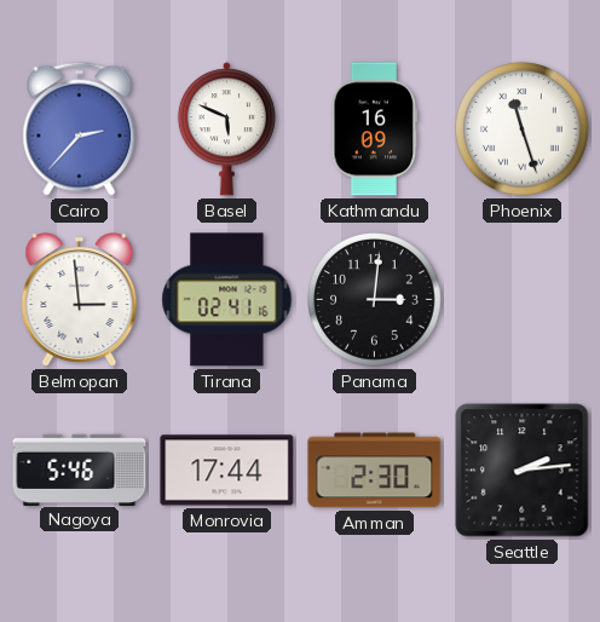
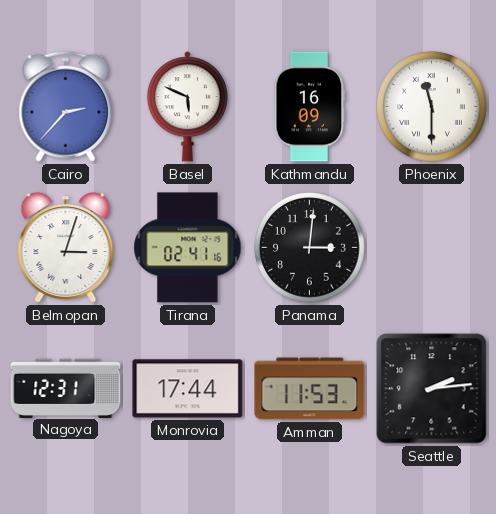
Phoenix: 11:27 -> 11:30
Belmopan: 2:59 -> 3:03
Nagoya: 5:46 -> 12:31
Amman: 2:30 -> 11:53
